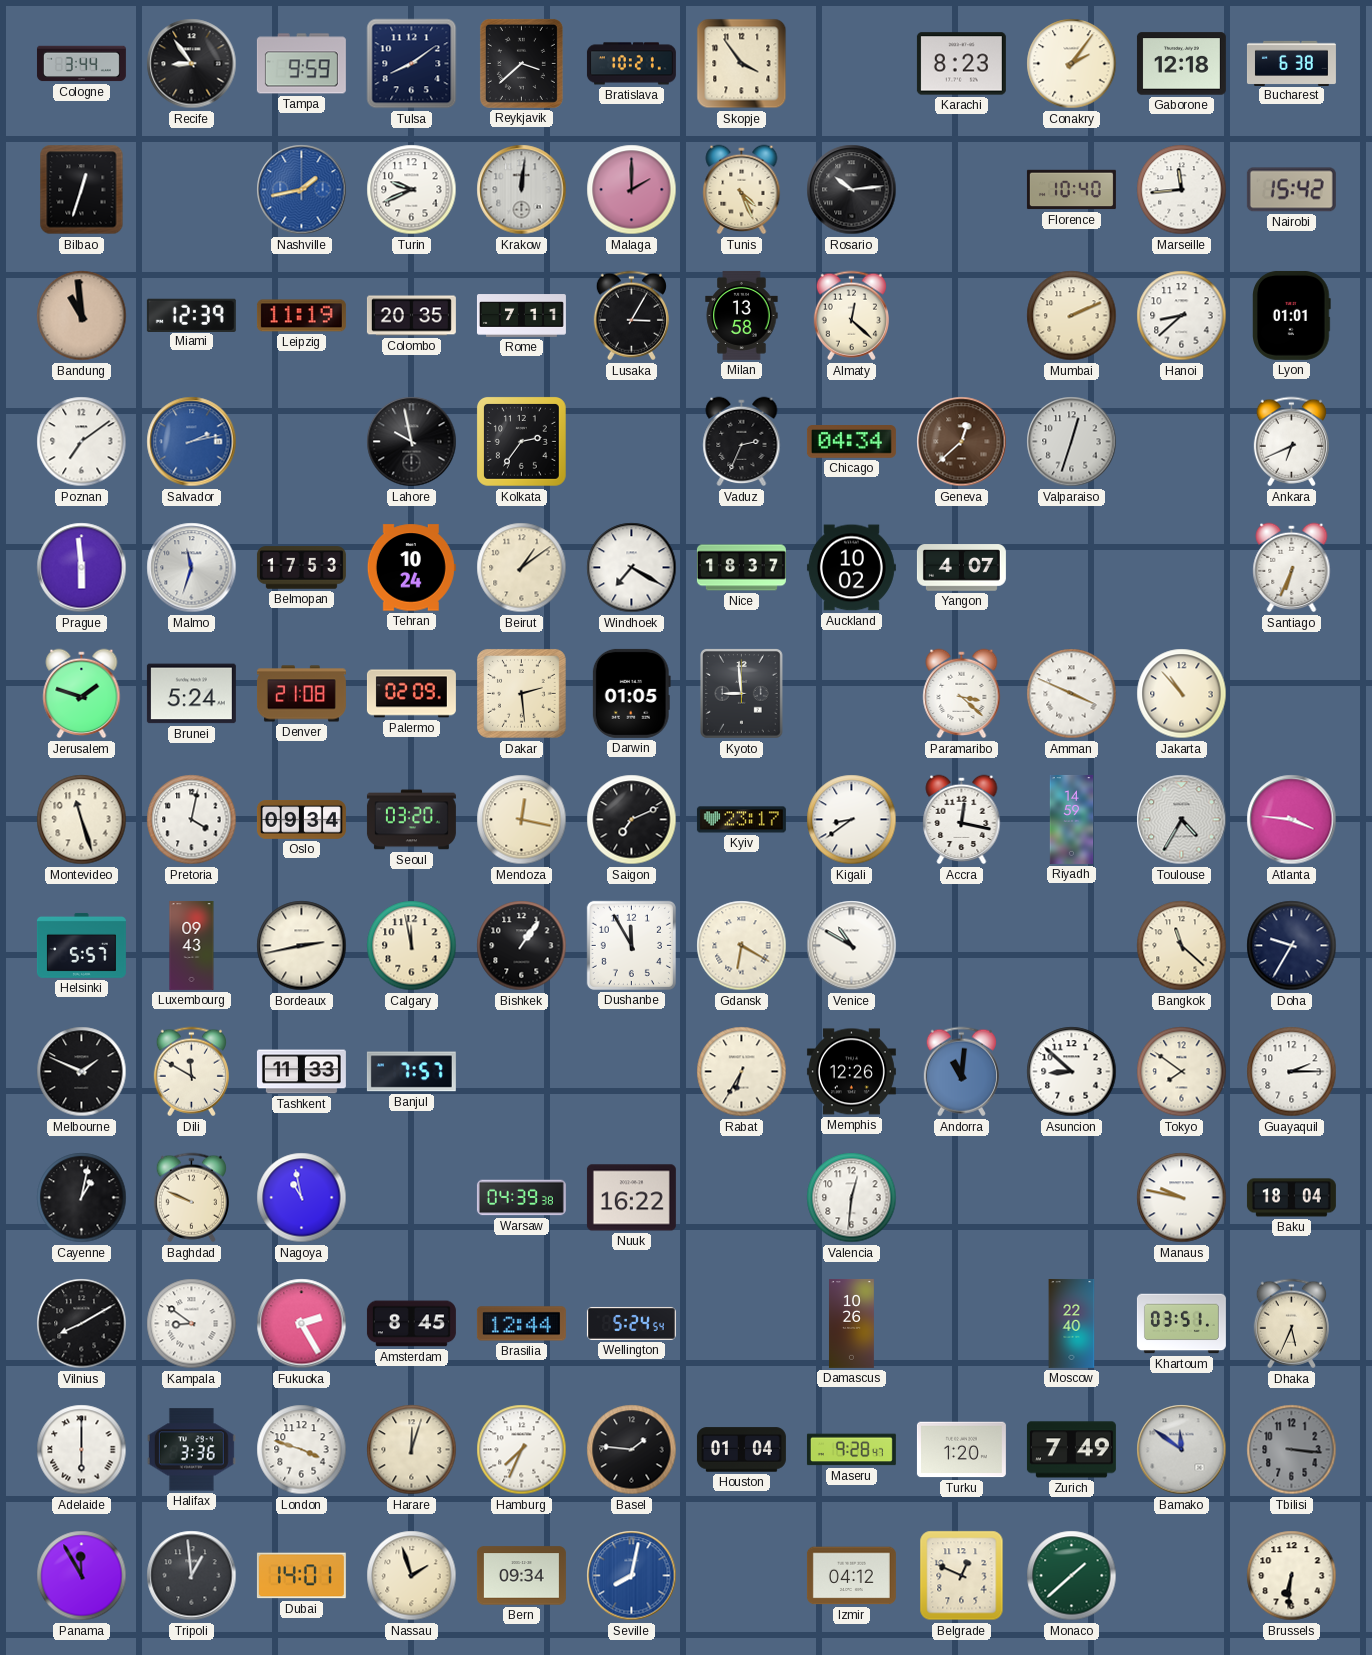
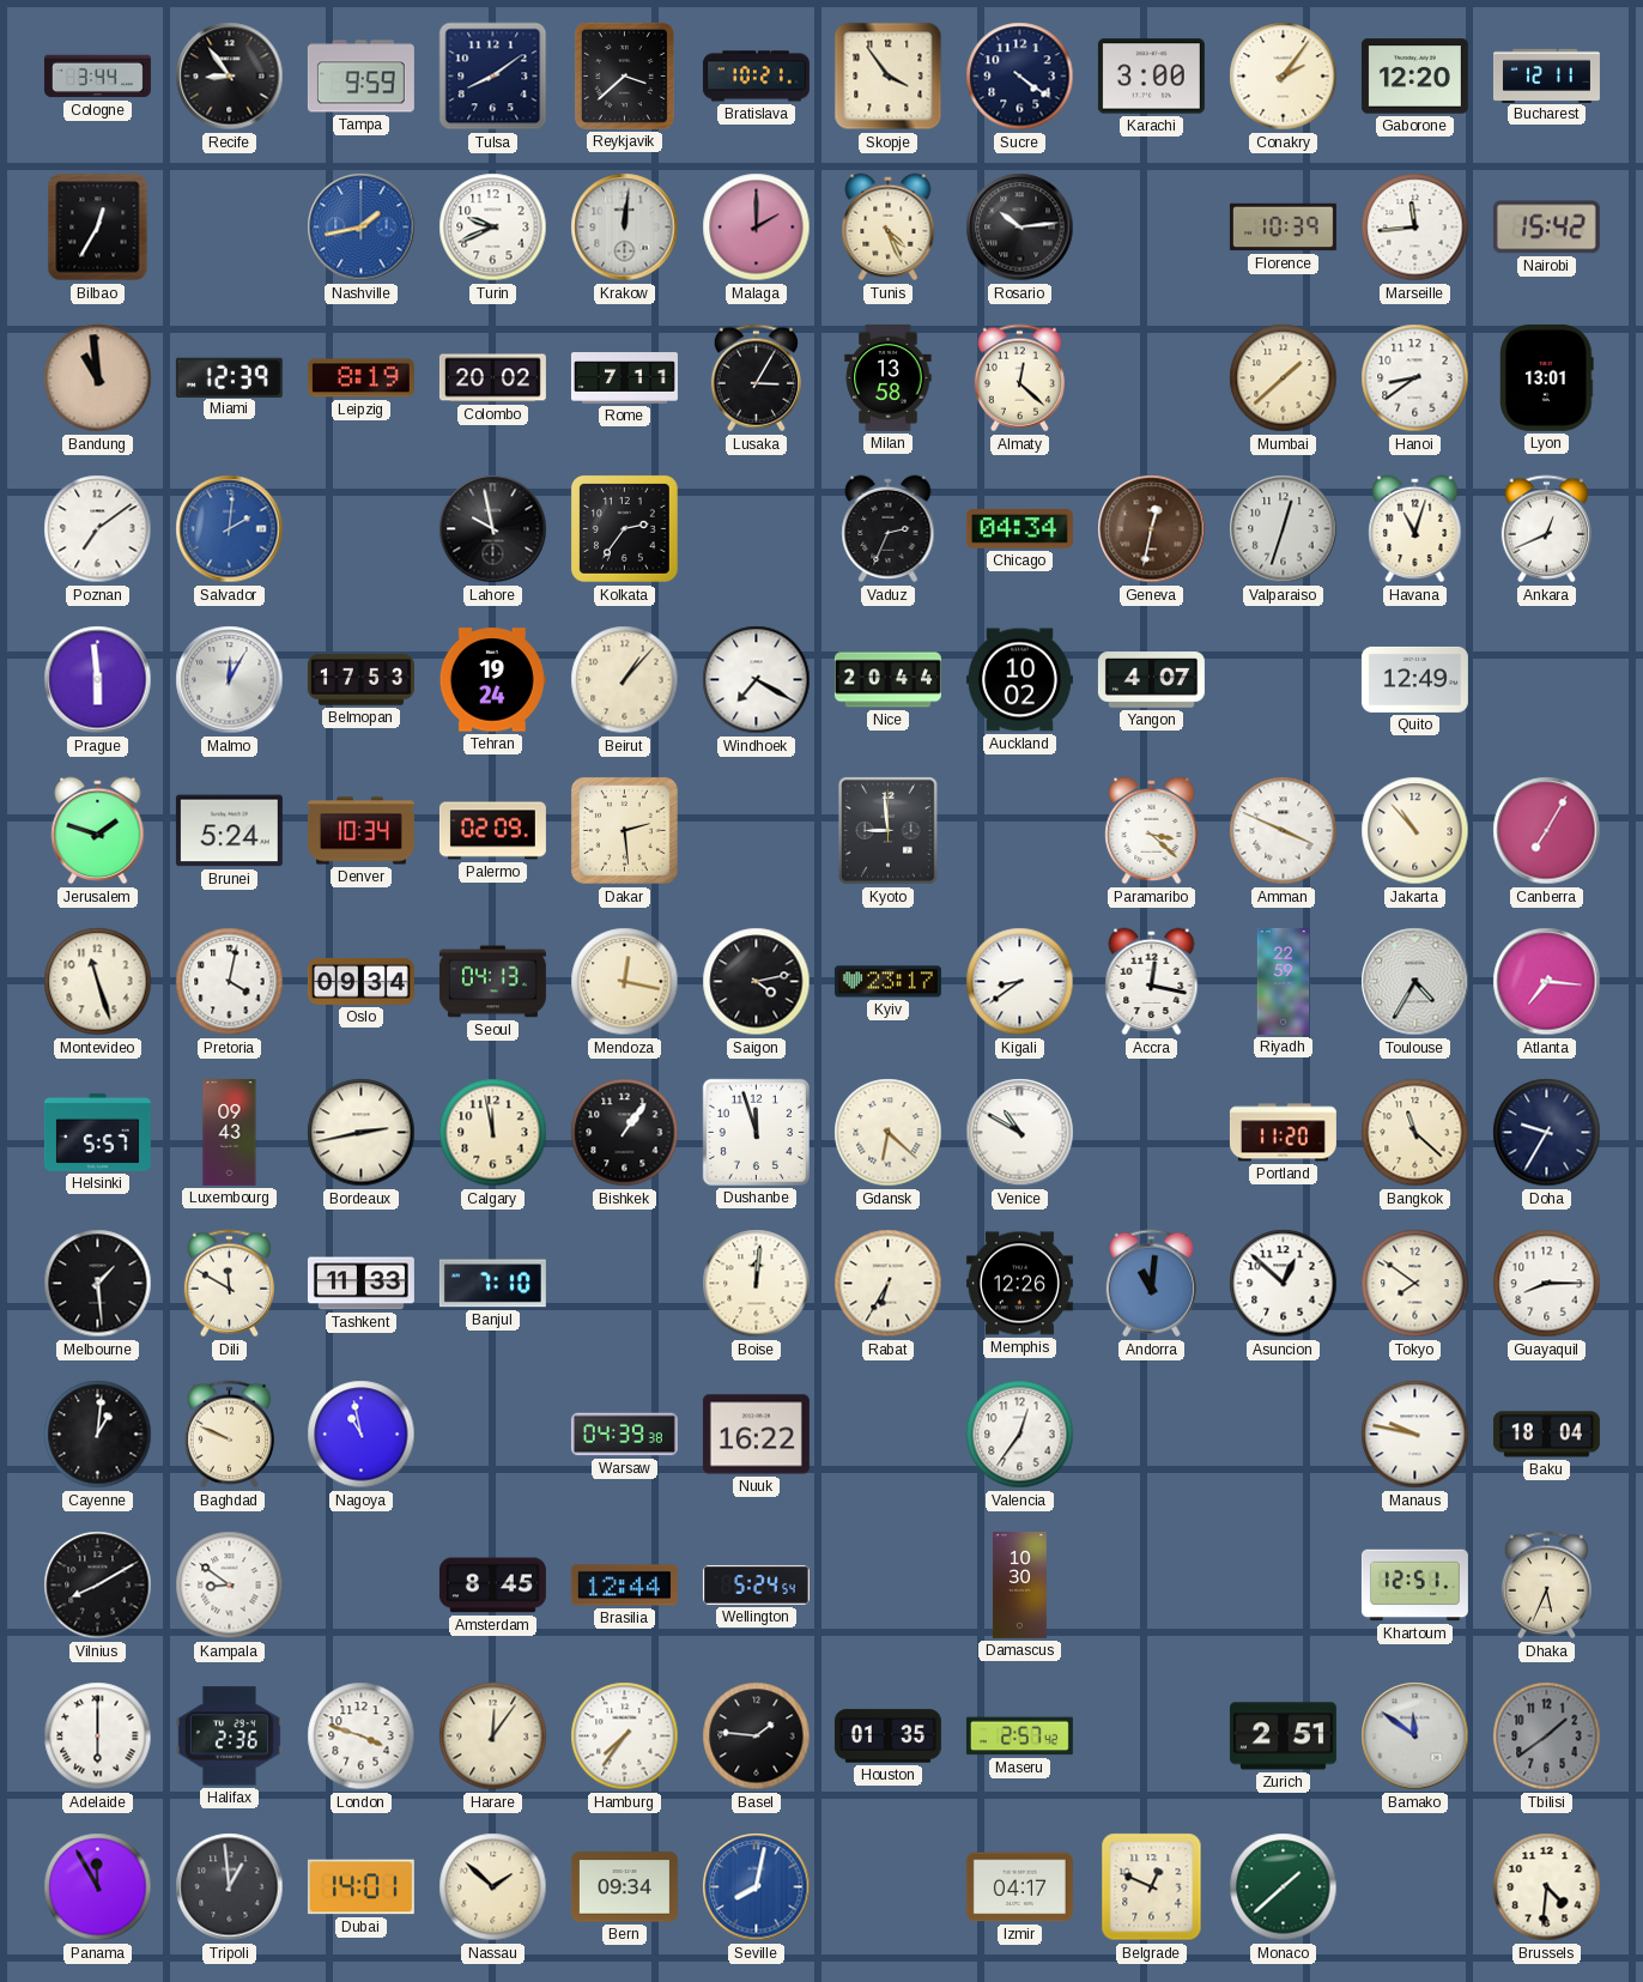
Sucre: none -> 4:21
Karachi: 8:23 -> 3:00
Gaborone: 12:18 -> 12:20
Bucharest: 6:38 -> 12:11
Bilbao: 12:33 -> 12:35
Florence: 10:40 -> 10:39
Leipzig: 11:19 -> 8:19
Colombo: 20:35 -> 20:02
Mumbai: 2:11 -> 1:38
Hanoi: 8:38 -> 8:39
Lyon: 01:01 -> 13:01
Salvador: 2:13 -> 2:01
Geneva: 12:38 -> 12:32
Havana: none -> 11:03
Ankara: 6:41 -> 12:41
Malmo: 11:33 -> 12:05
Tehran: 10:24 -> 19:24
Beirut: 1:09 -> 1:07
Nice: 18:37 -> 20:44
Quito: none -> 12:49
Santiago: 6:34 -> none
Denver: 21:08 -> 10:34
Darwin: 01:05 -> none
Canberra: none -> 7:05
Seoul: 03:20 -> 04:13
Saigon: 7:11 -> 4:13
Riyadh: 14:59 -> 22:59
Atlanta: 3:46 -> 7:16
Dushanbe: 11:55 -> 11:57
Gdansk: 6:20 -> 6:22
Portland: none -> 11:20
Melbourne: 1:49 -> 1:29
Banjul: 7:57 -> 7:10
Boise: none -> 12:01
Asuncion: 8:52 -> 12:52
Guayaquil: 2:15 -> 8:15
Cayenne: 1:02 -> 1:01
Valencia: 12:31 -> 12:36
Fukuoka: 2:25 -> none
Damascus: 10:26 -> 10:30
Moscow: 22:40 -> none
Khartoum: 03:51 -> 12:51
Halifax: 3:36 -> 2:36
Harare: 12:03 -> 12:06
Hamburg: 7:34 -> 7:36
Houston: 01:04 -> 01:35
Maseru: 9:28 -> 2:57
Turku: 1:20 -> none
Zurich: 7:49 -> 2:51
Tbilisi: 3:16 -> 1:39
Nassau: 1:57 -> 1:52
Izmir: 04:12 -> 04:17
Brussels: 6:31 -> 4:31
